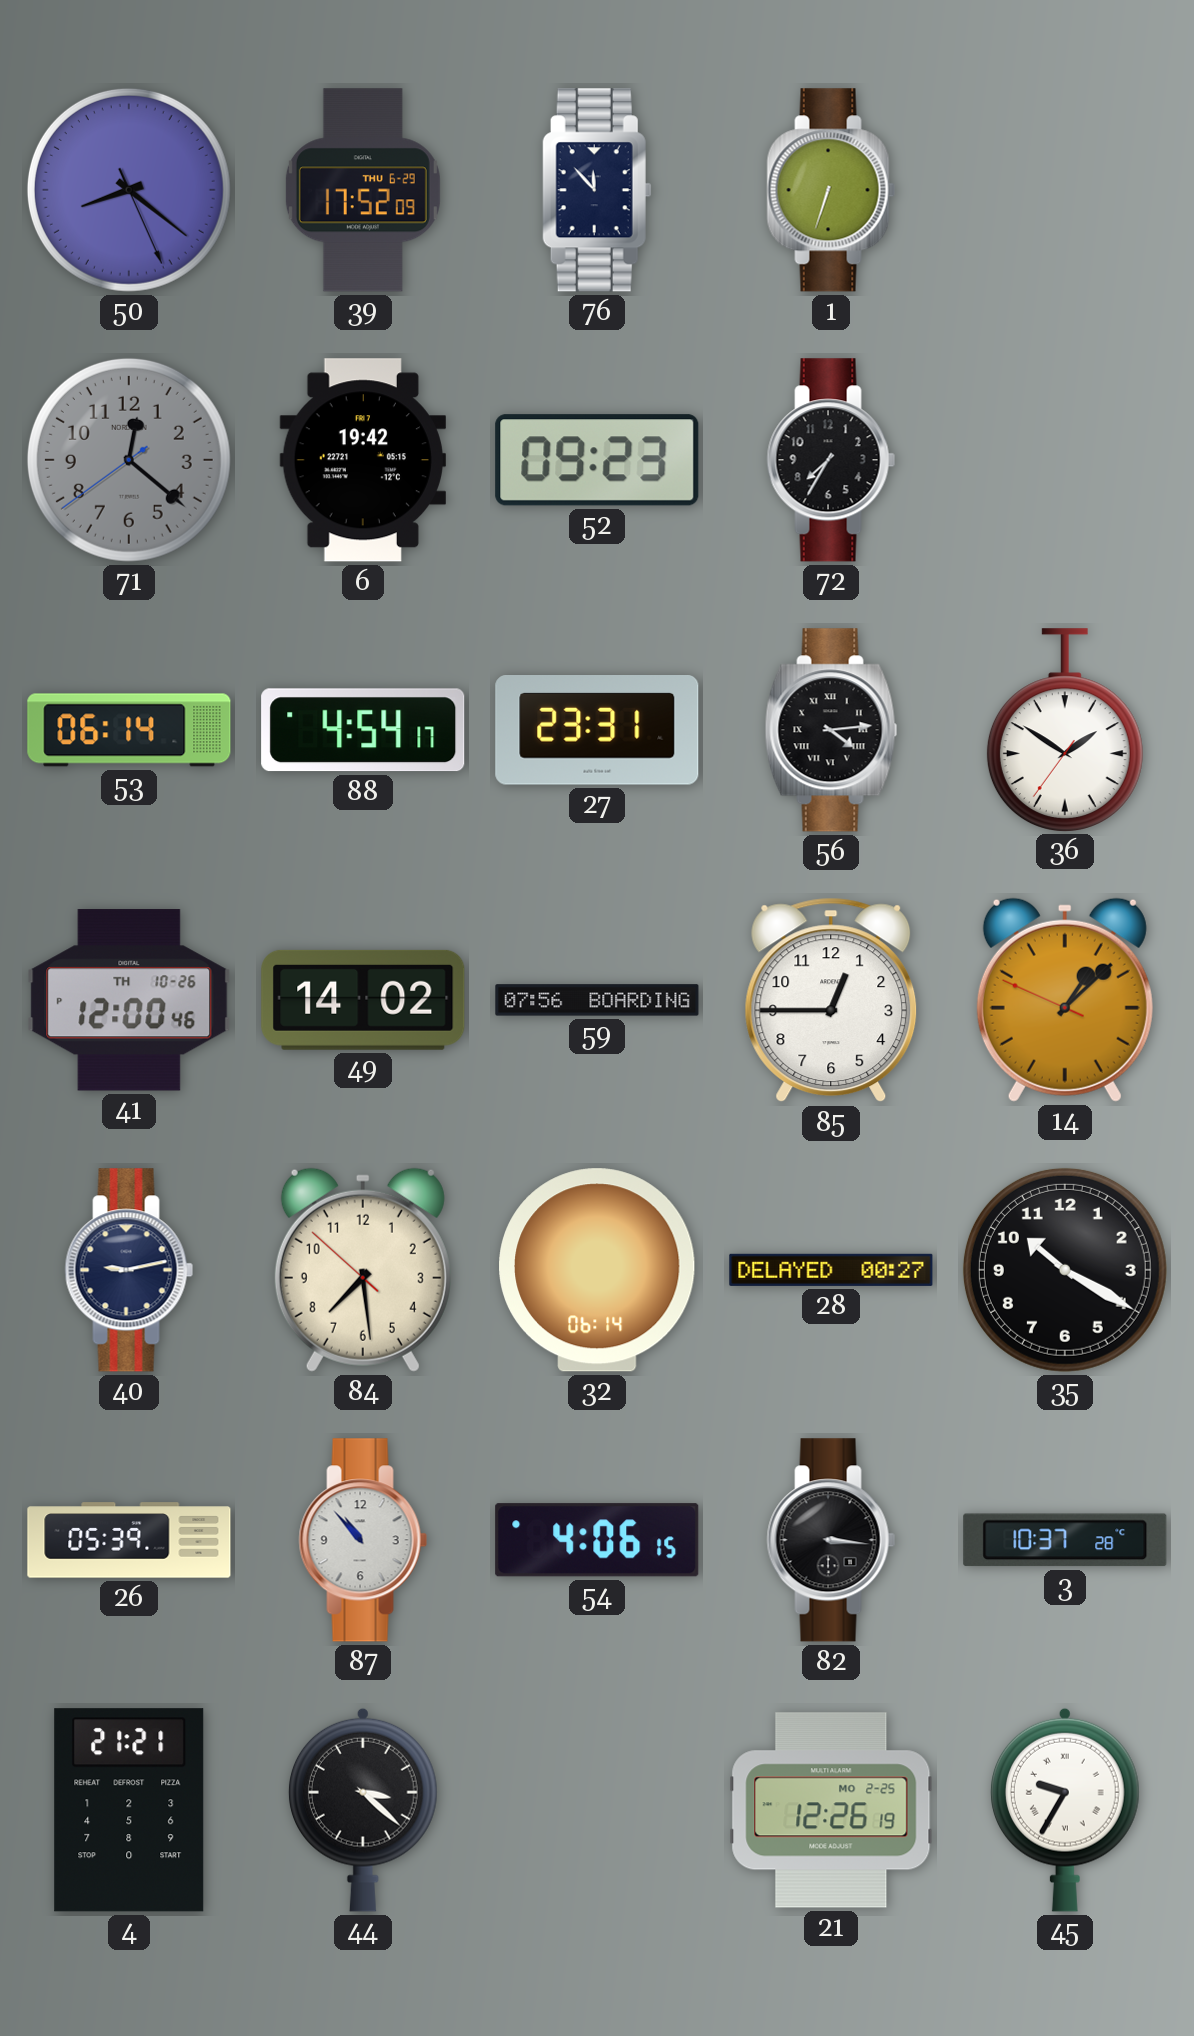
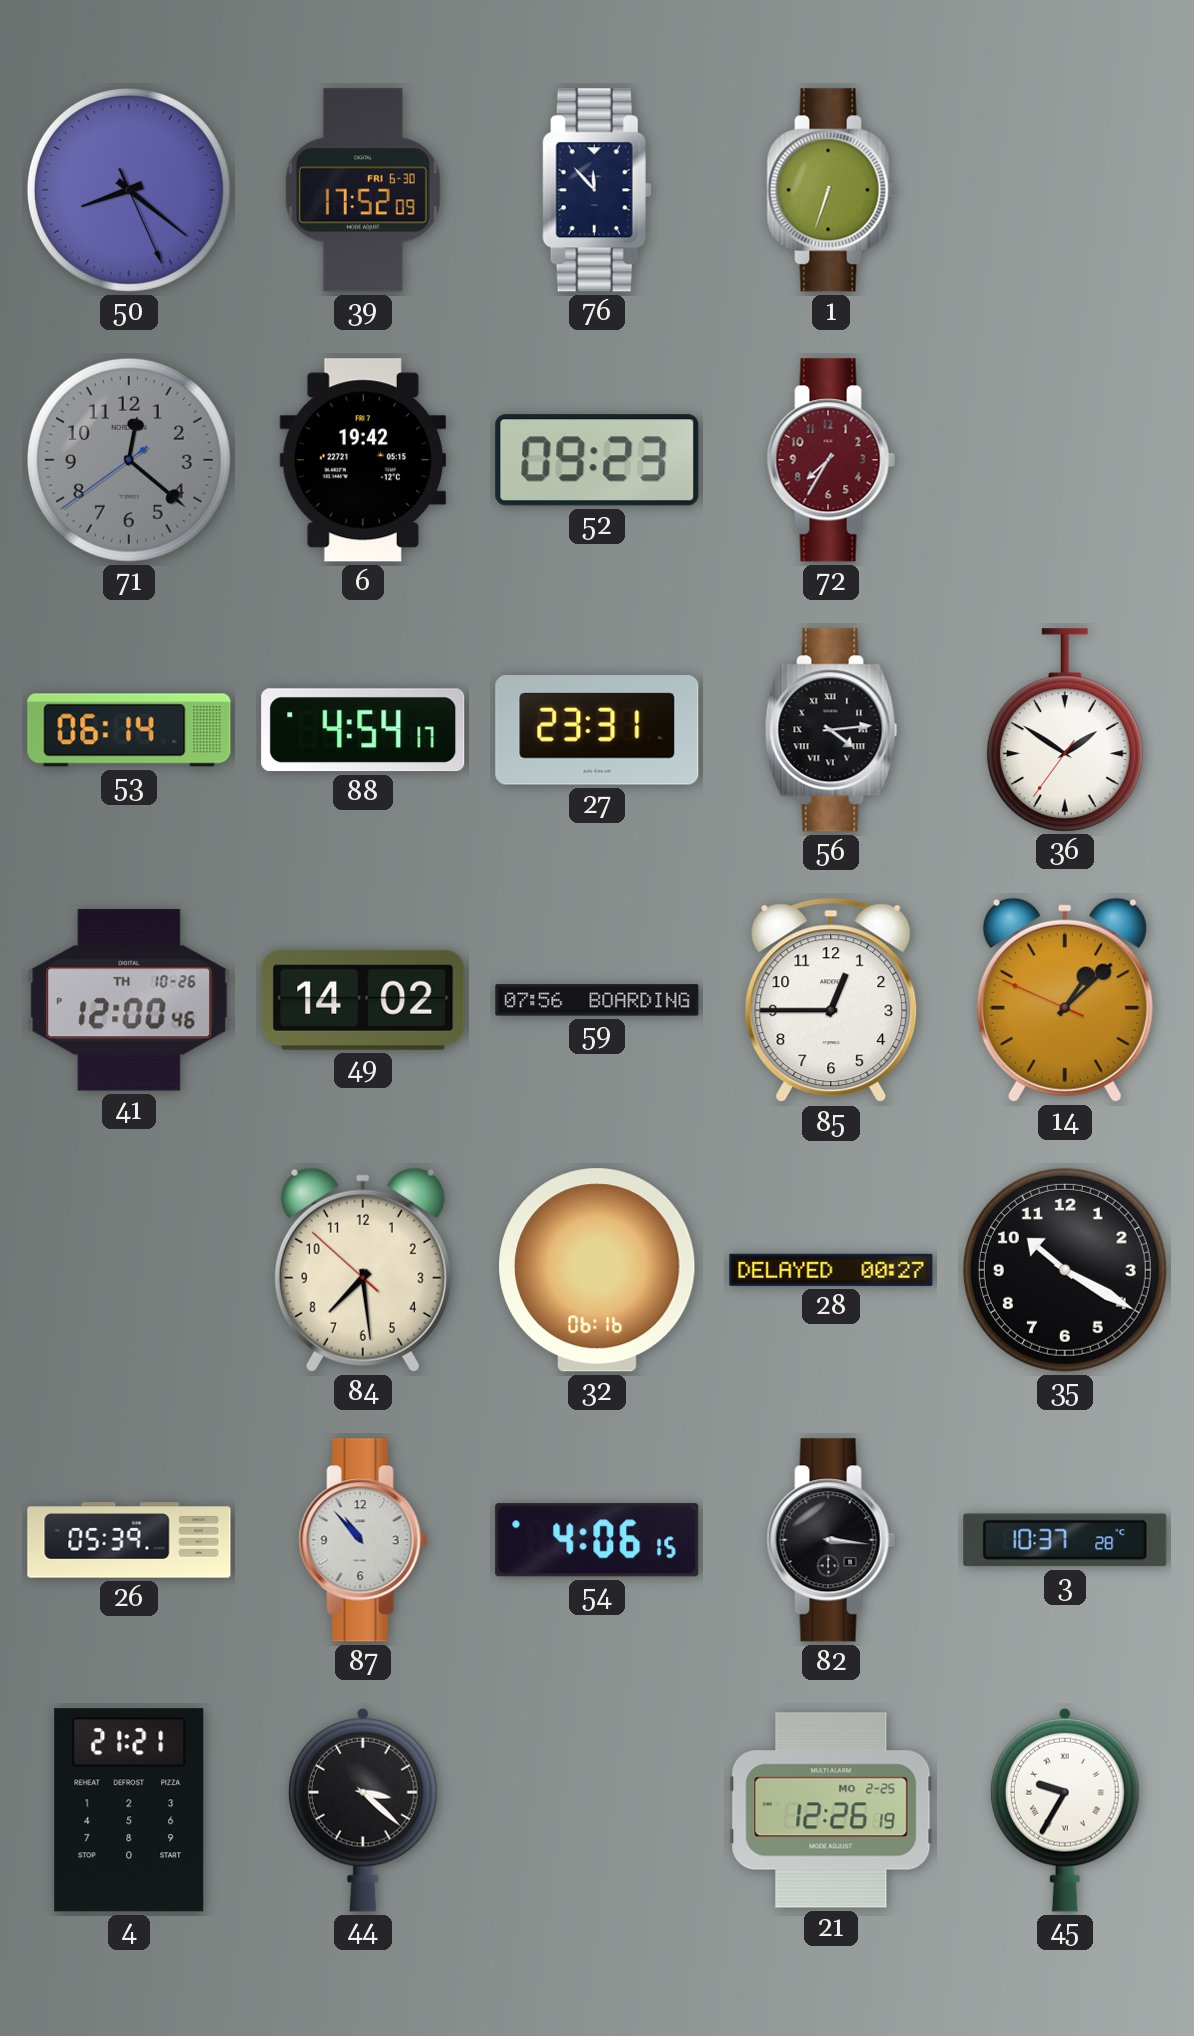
39 date: THU 6-29 -> FRI 6-30
72 dial: black -> burgundy
40: 9:13 -> none
32: 06:14 -> 06:16
